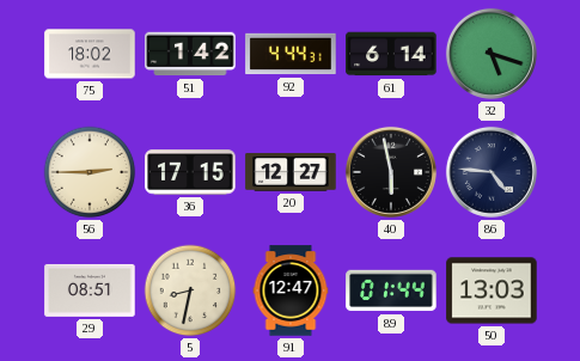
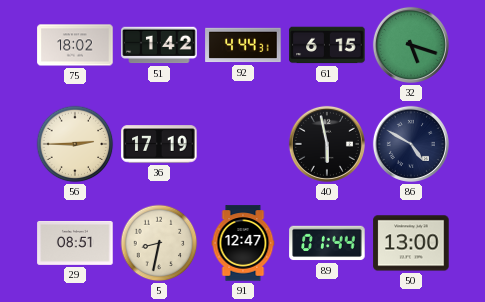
61: 6:14 -> 6:15
36: 17:15 -> 17:19
20: 12:27 -> none
86: 4:46 -> 4:50
50: 13:03 -> 13:00
